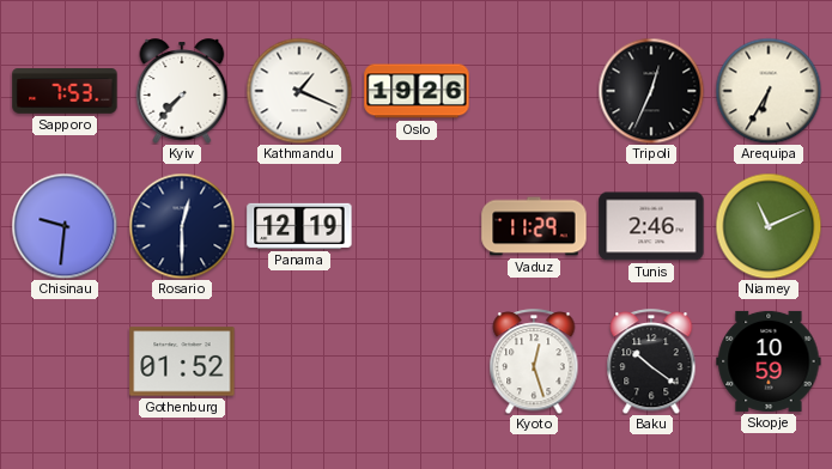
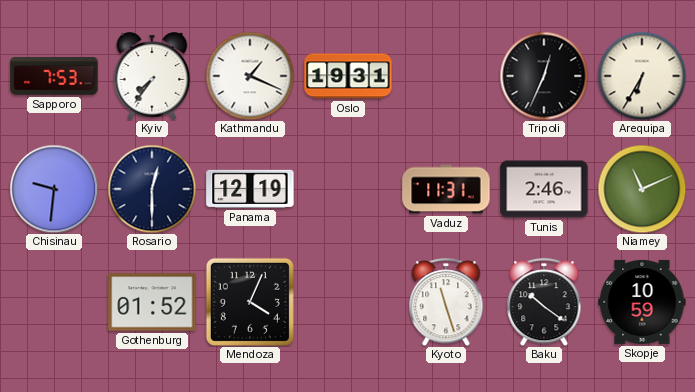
Kyiv: 7:37 -> 7:36
Oslo: 19:26 -> 19:31
Vaduz: 11:29 -> 11:31
Mendoza: none -> 4:04
Kyoto: 12:27 -> 11:27
